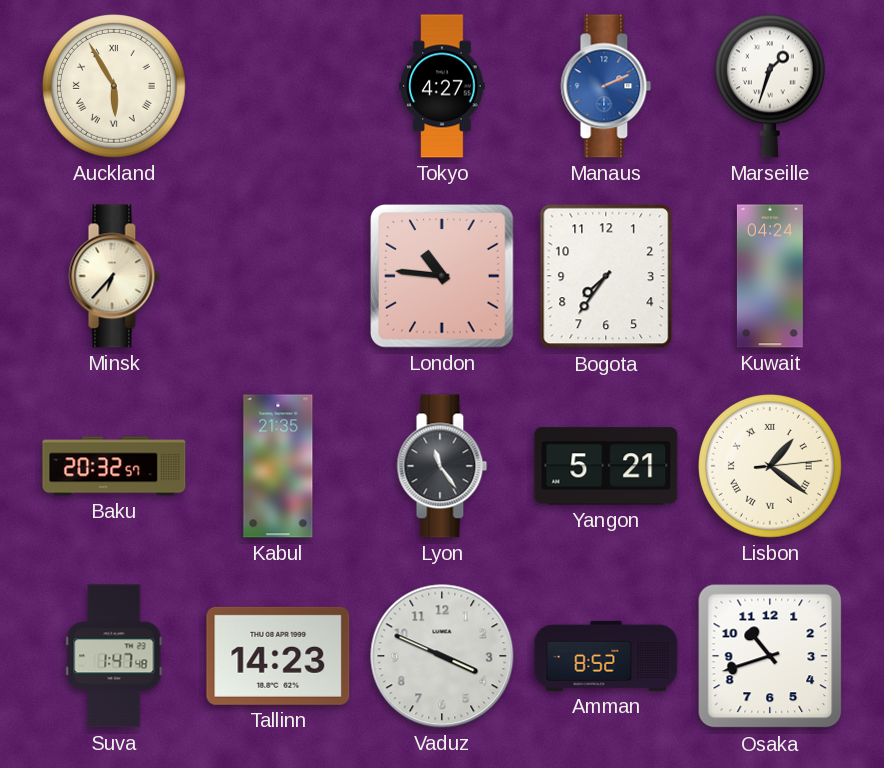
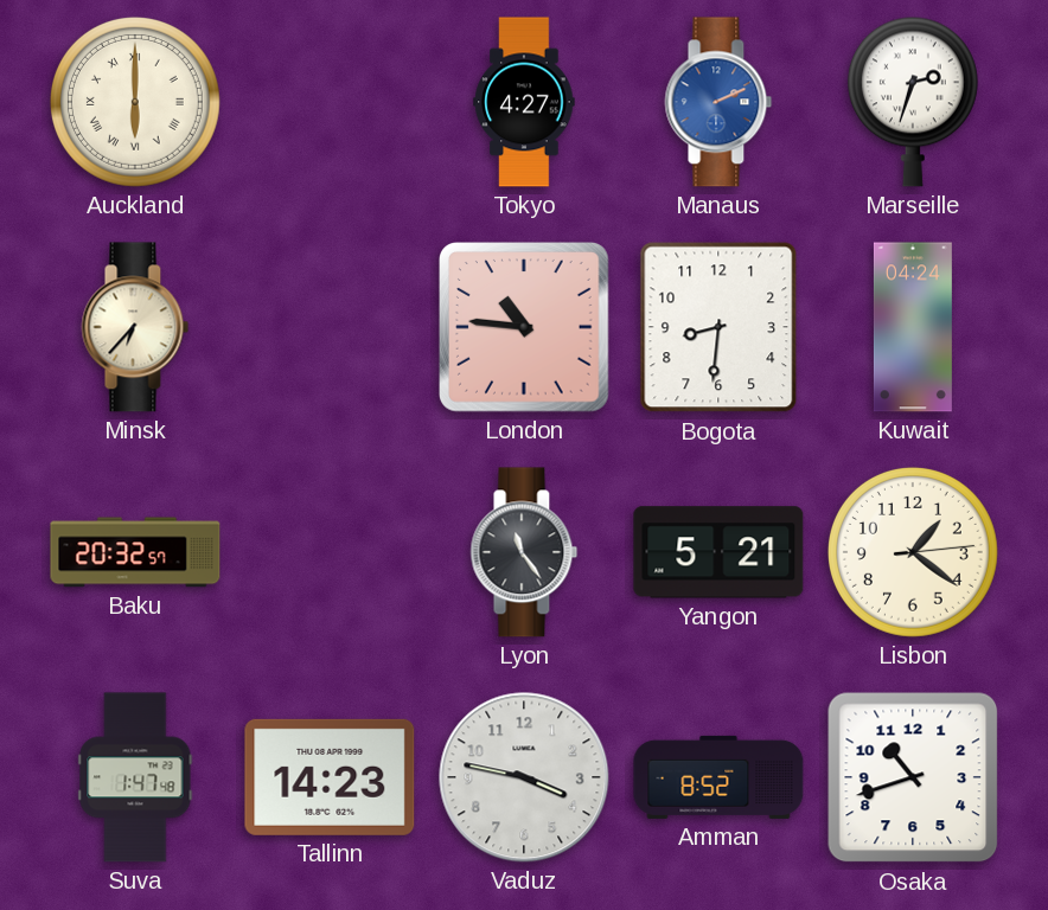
Auckland: 5:55 -> 6:00
Marseille: 1:33 -> 2:33
Bogota: 7:36 -> 8:31
Kabul: 21:35 -> none
Lisbon numerals: Roman -> Arabic
Vaduz: 3:49 -> 3:47
